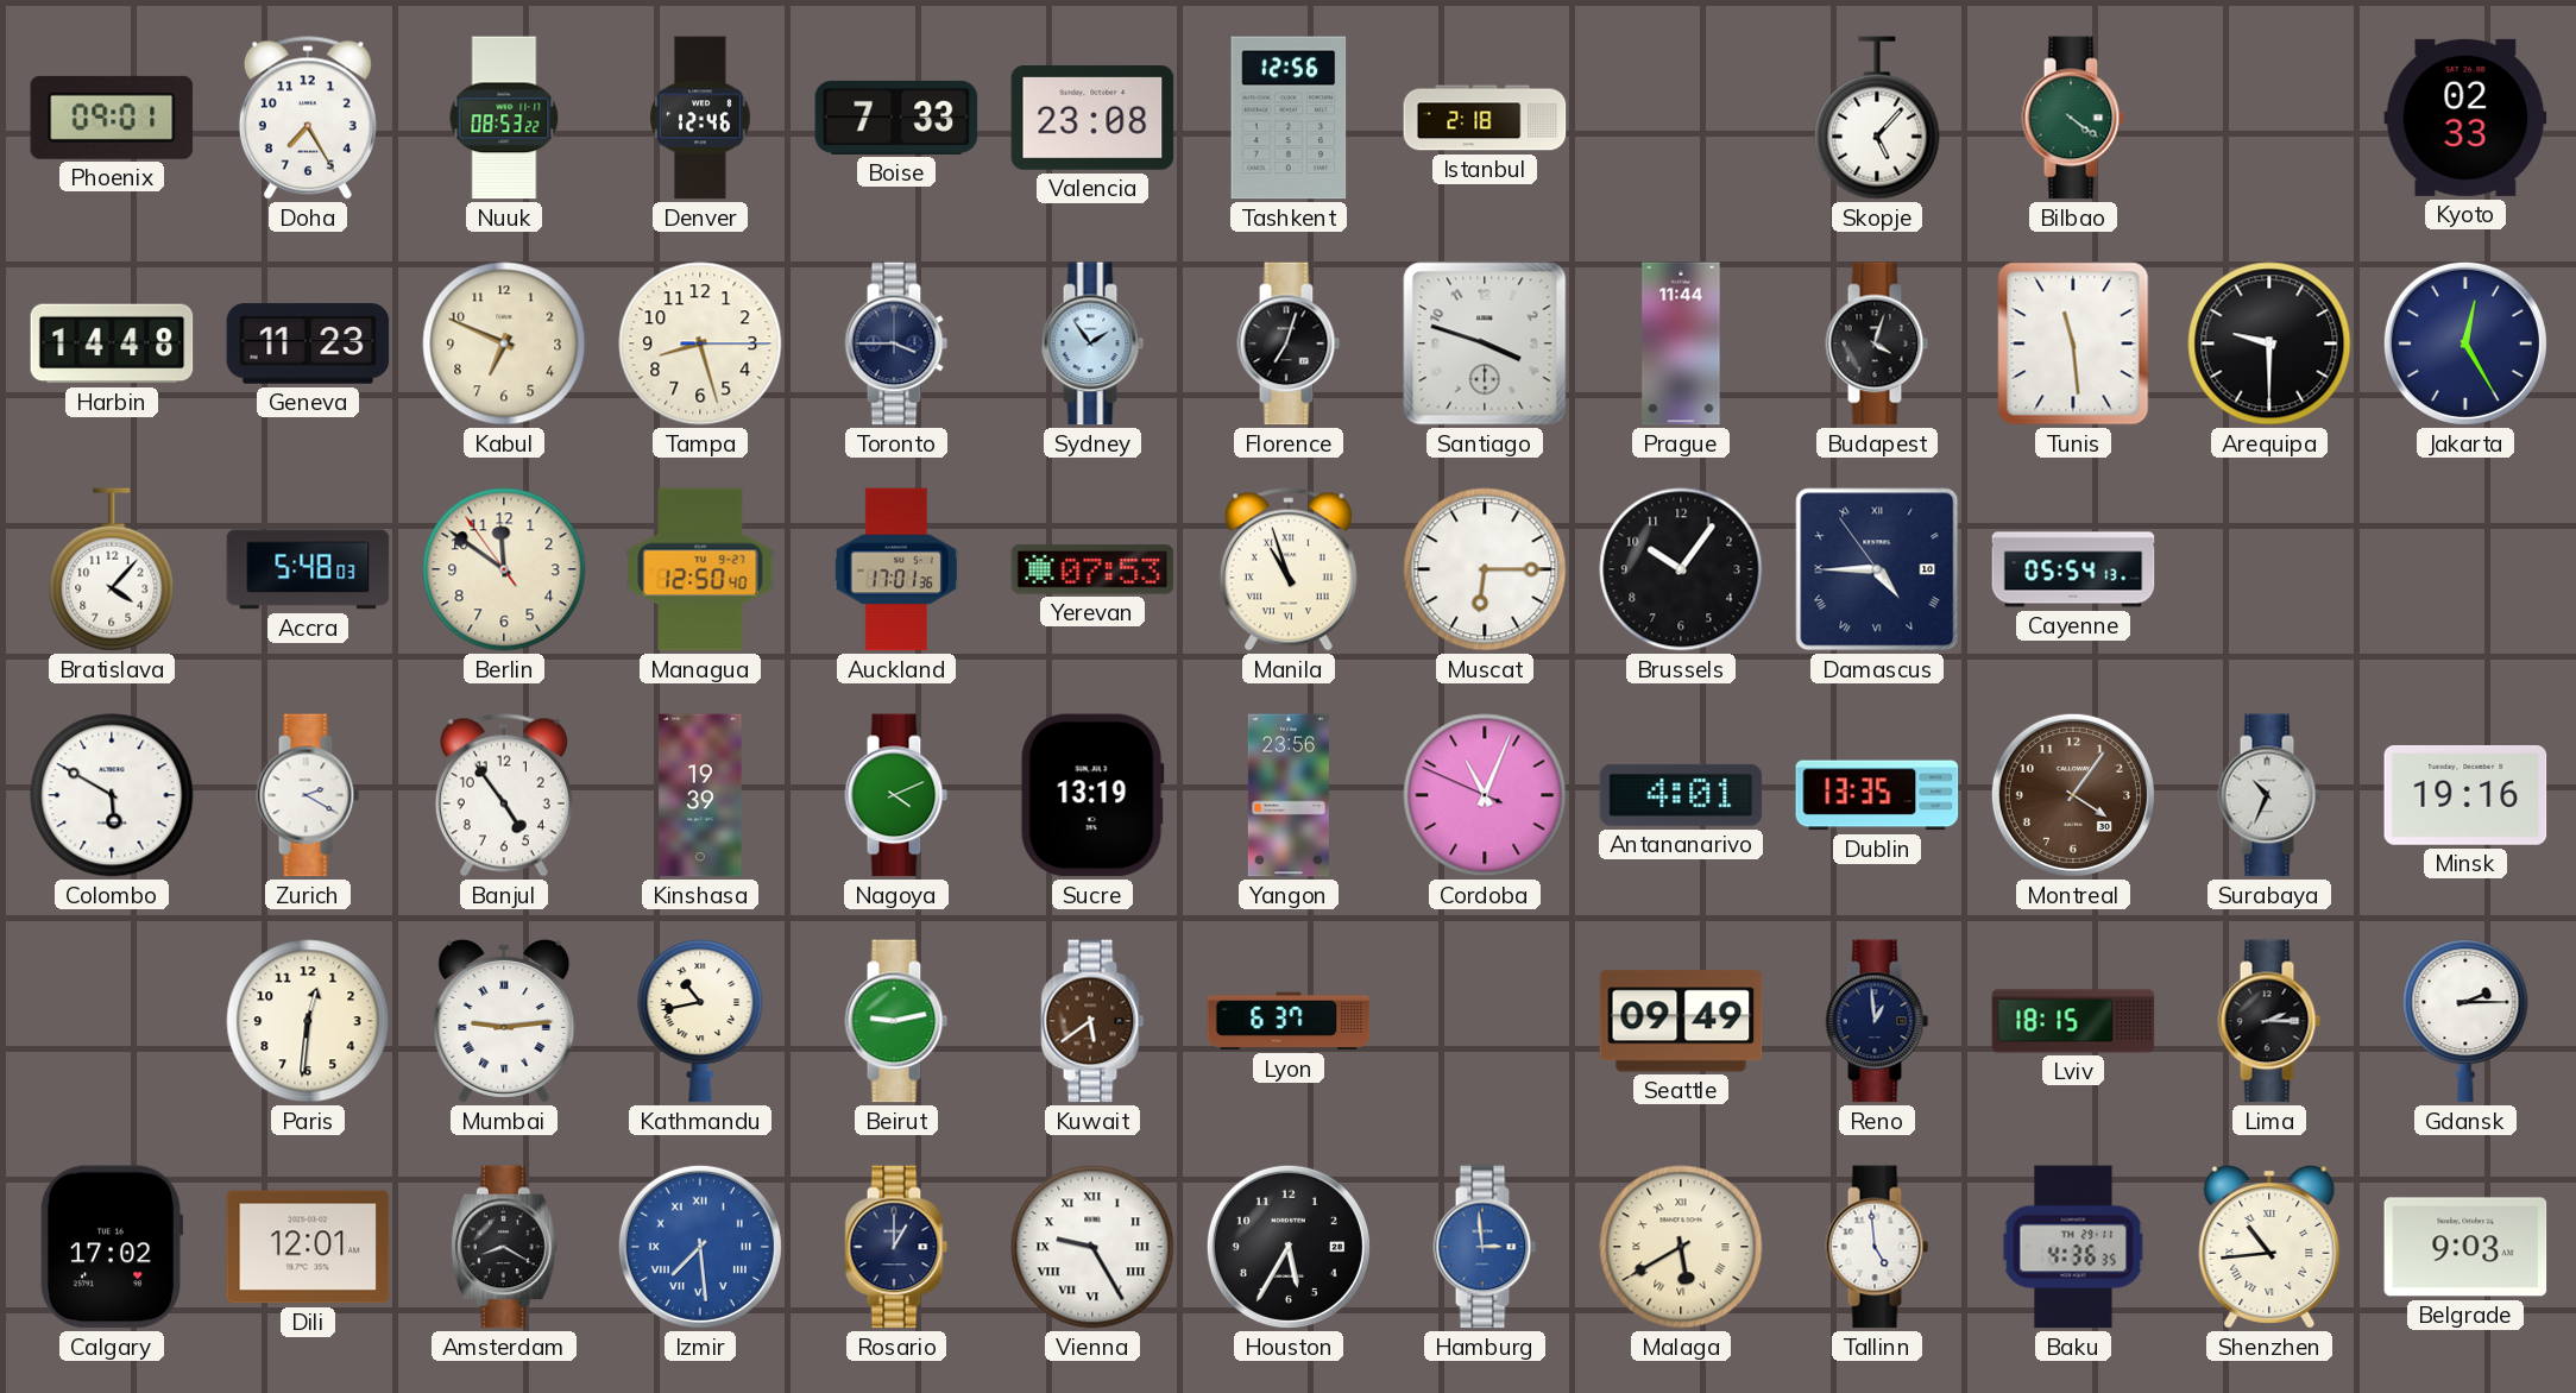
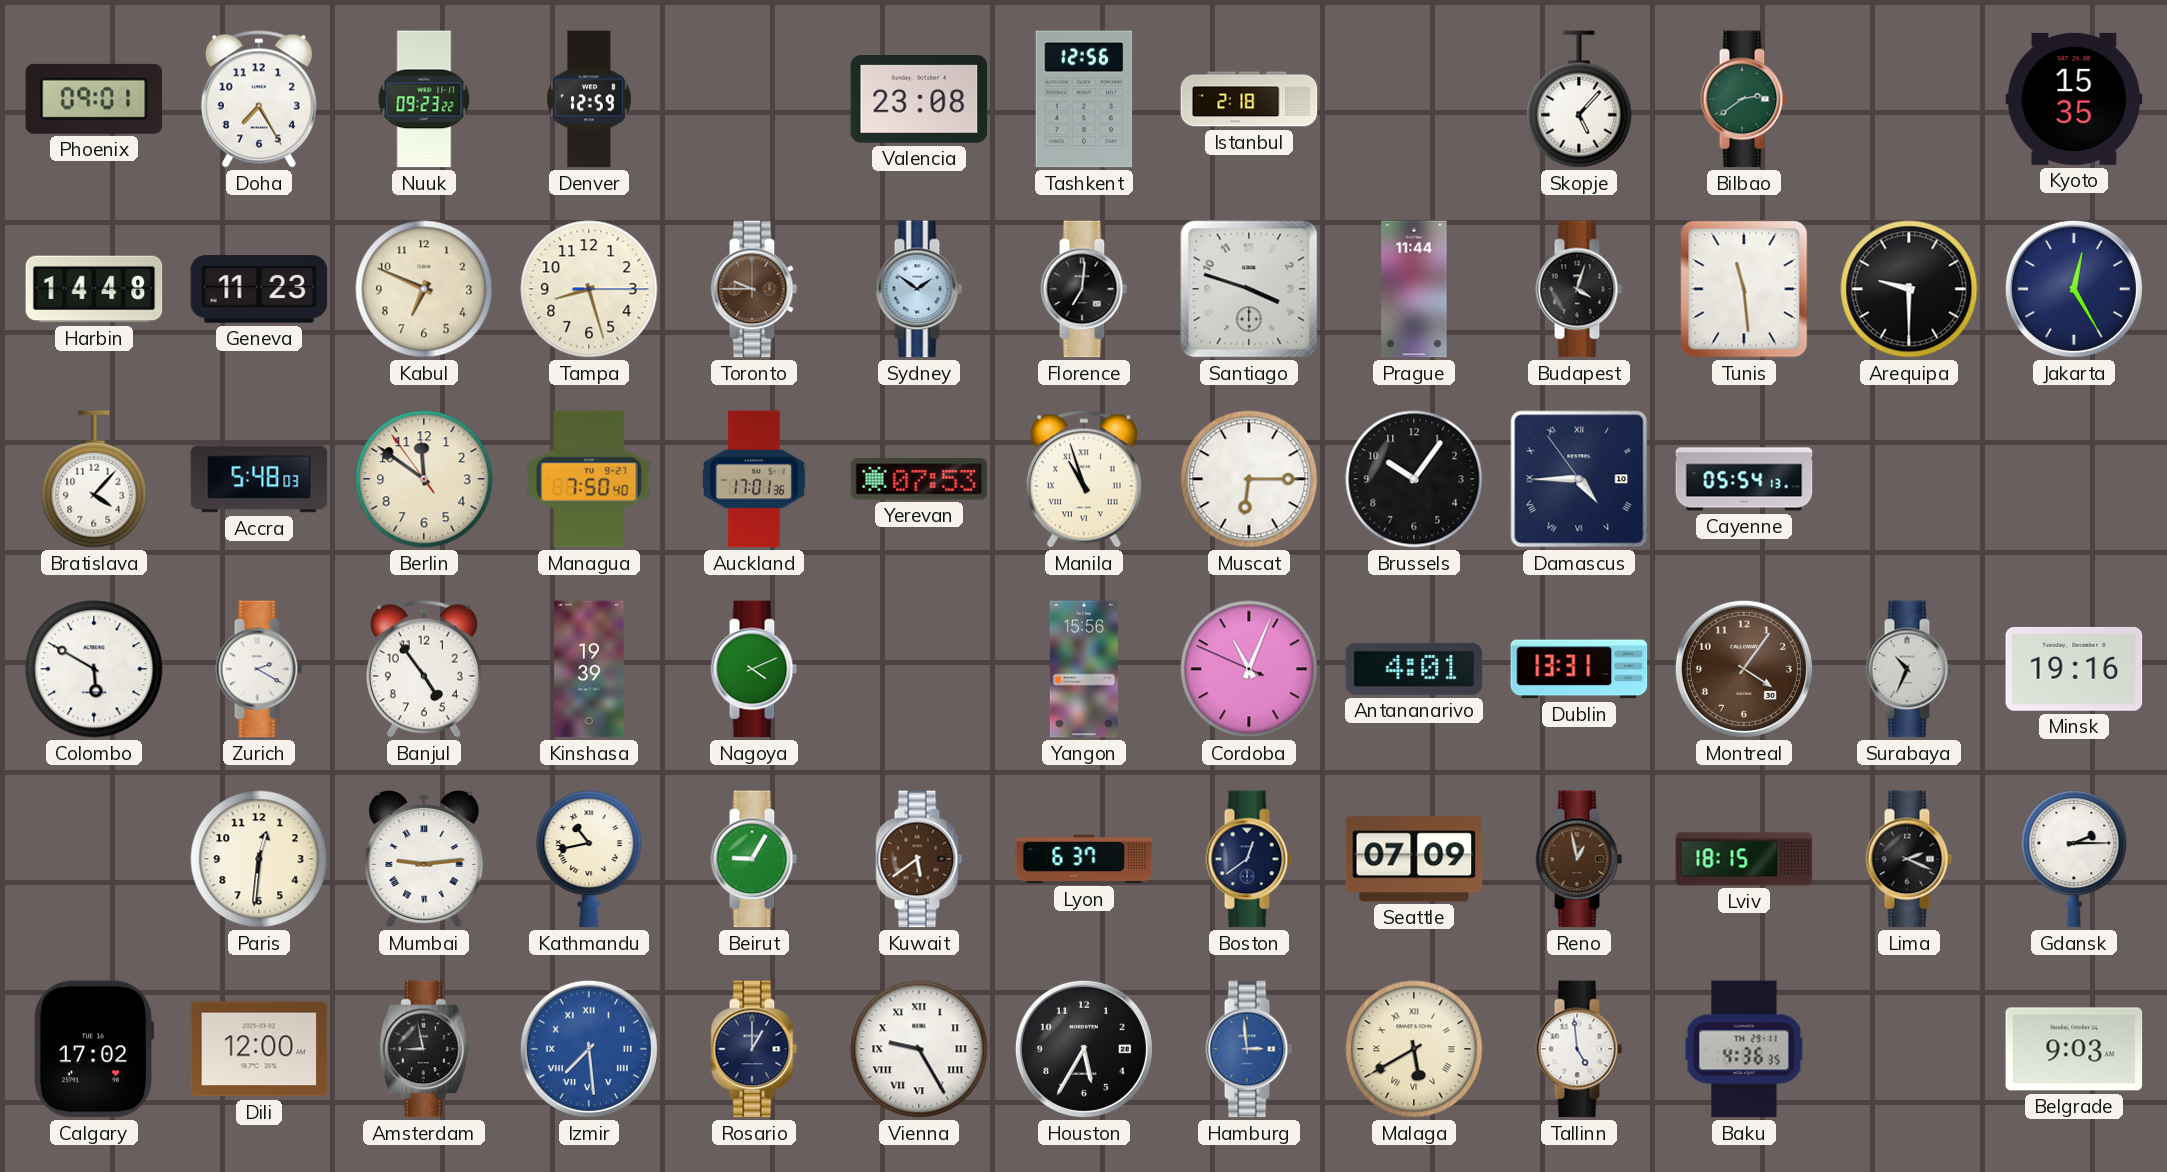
Nuuk: 08:53 -> 09:23
Denver: 12:46 -> 12:59
Boise: 7:33 -> none
Bilbao: 4:21 -> 2:39
Kyoto: 02:33 -> 15:35
Toronto: 3:45 -> 9:45
Toronto dial: navy -> brown
Sydney: 1:54 -> 1:51
Florence: 7:03 -> 7:01
Managua: 12:50 -> 7:50
Sucre: 13:19 -> none
Yangon: 23:56 -> 15:56
Dublin: 13:35 -> 13:31
Beirut: 9:13 -> 9:05
Boston: none -> 12:39
Seattle: 09:49 -> 07:09
Reno: 12:59 -> 12:58
Reno dial: navy -> brown
Lima: 2:15 -> 2:19
Dili: 12:01 -> 12:00
Amsterdam: 8:20 -> 8:58
Shenzhen: 10:44 -> none
